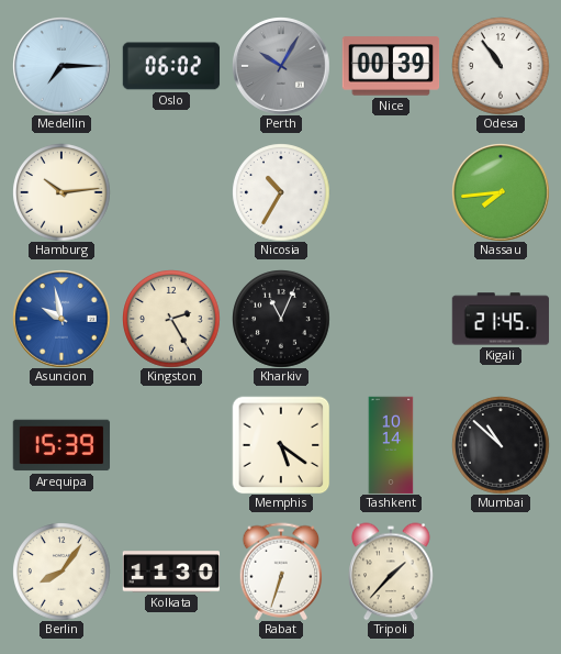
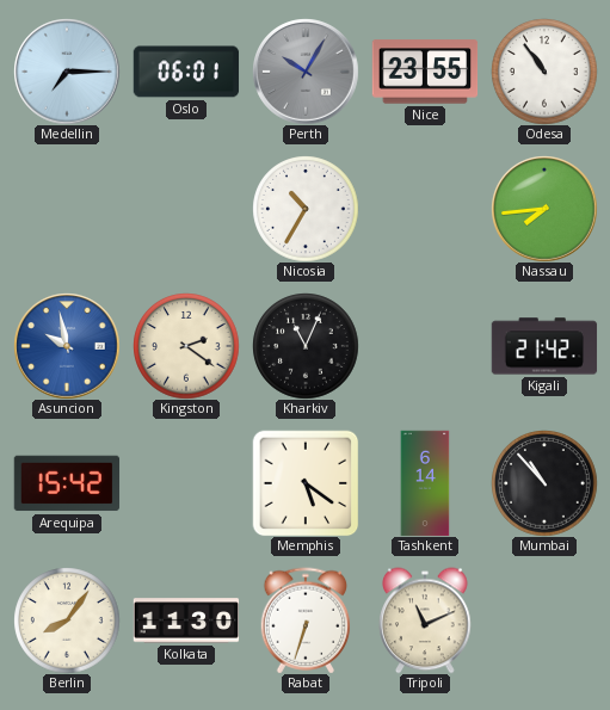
Oslo: 06:02 -> 06:01
Nice: 00:39 -> 23:55
Hamburg: 10:14 -> none
Kingston: 2:25 -> 2:21
Kigali: 21:45 -> 21:42
Arequipa: 15:39 -> 15:42
Tashkent: 10:14 -> 6:14
Mumbai: 10:52 -> 10:53
Tripoli: 1:37 -> 11:11
